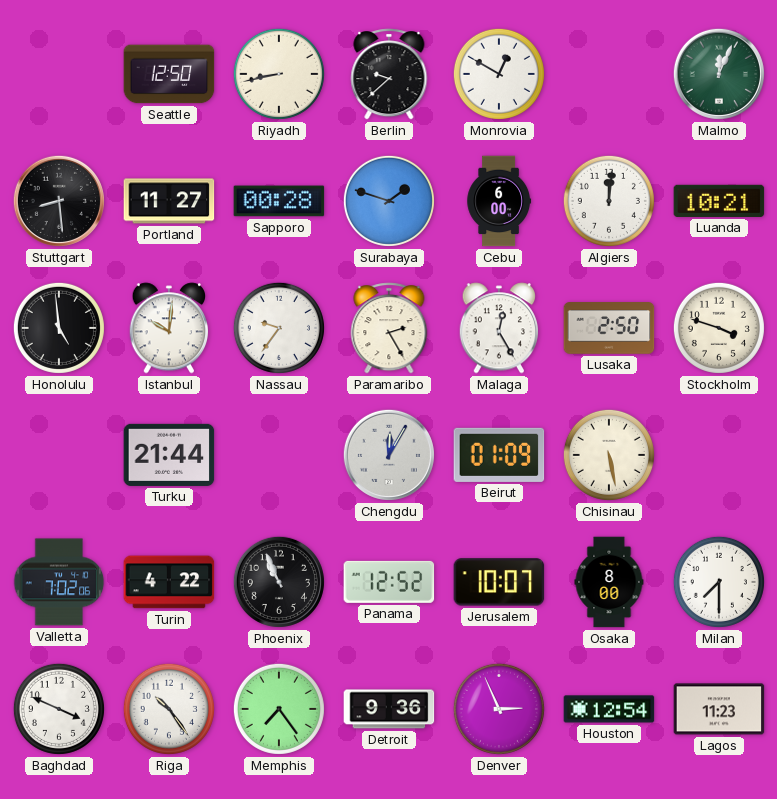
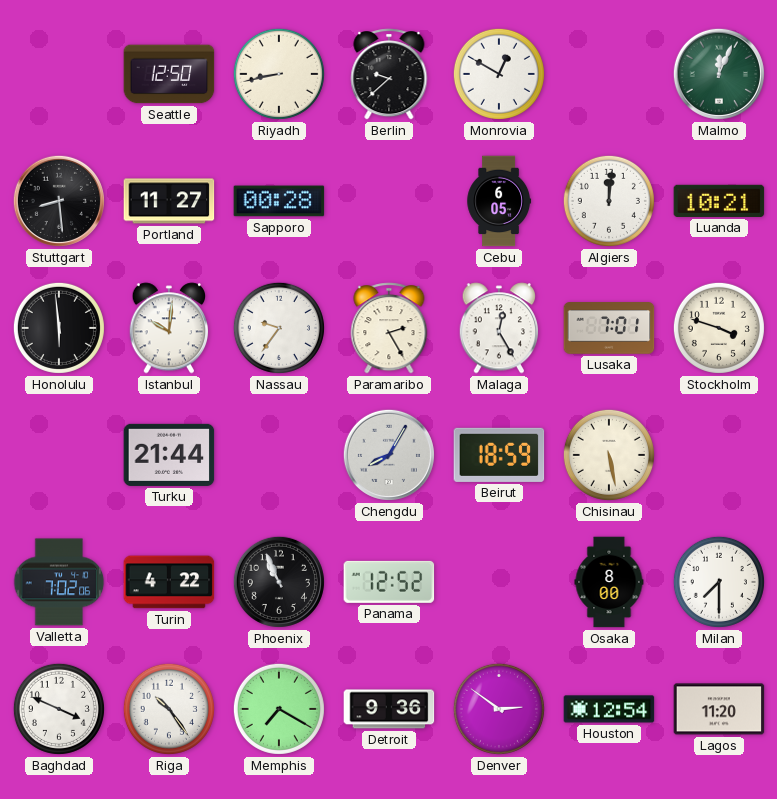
Surabaya: 1:48 -> none
Cebu: 6:00 -> 6:05
Honolulu: 4:59 -> 5:59
Lusaka: 2:50 -> 7:01
Chengdu: 12:05 -> 8:05
Beirut: 01:09 -> 18:59
Jerusalem: 10:07 -> none
Memphis: 7:24 -> 7:20
Denver: 2:56 -> 2:51
Lagos: 11:23 -> 11:20
